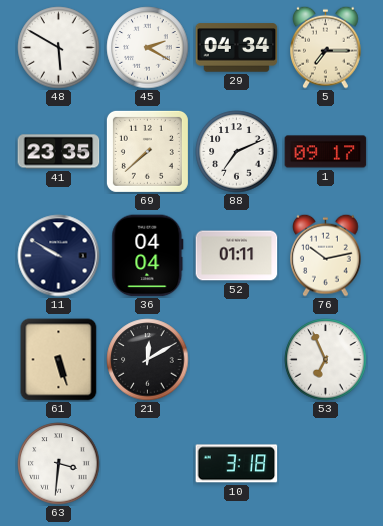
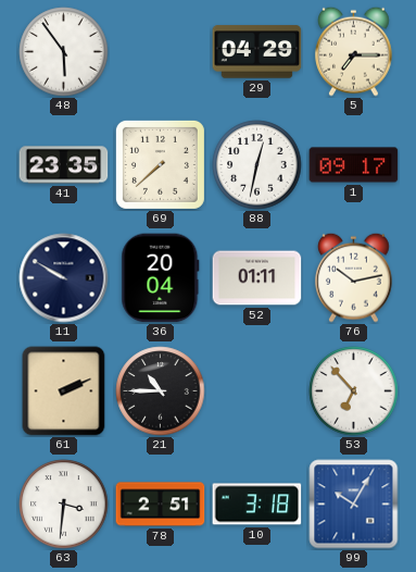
48: 5:50 -> 5:54
45: 2:20 -> none
29: 04:34 -> 04:29
88: 7:11 -> 12:32
36: 04:04 -> 20:04
61: 5:27 -> 2:11
21: 12:10 -> 10:45
53: 6:56 -> 6:53
78: none -> 2:51
99: none -> 10:05
